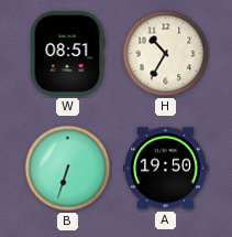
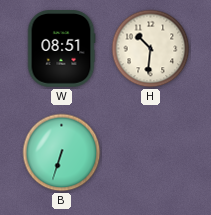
H: 10:35 -> 10:31
A: 19:50 -> none
